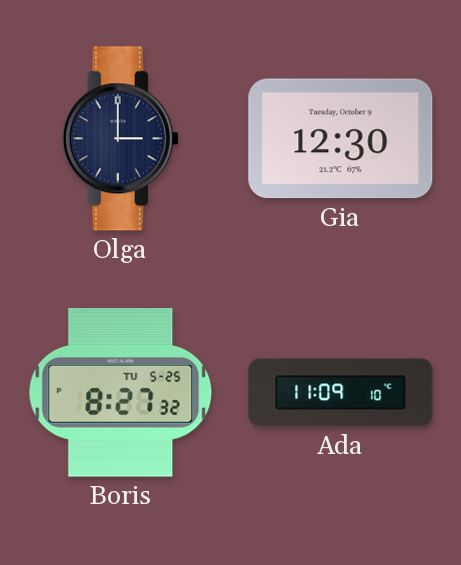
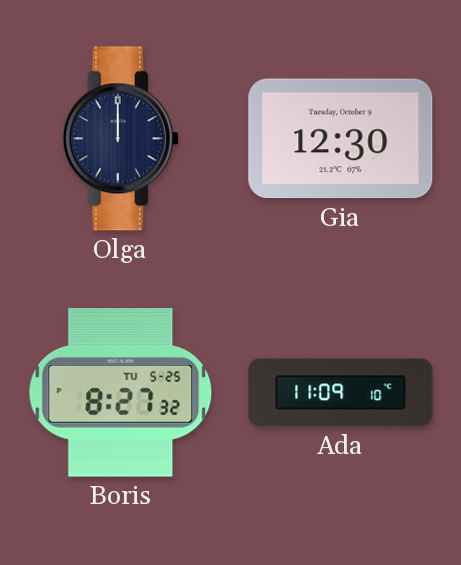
Olga: 3:00 -> 12:00
